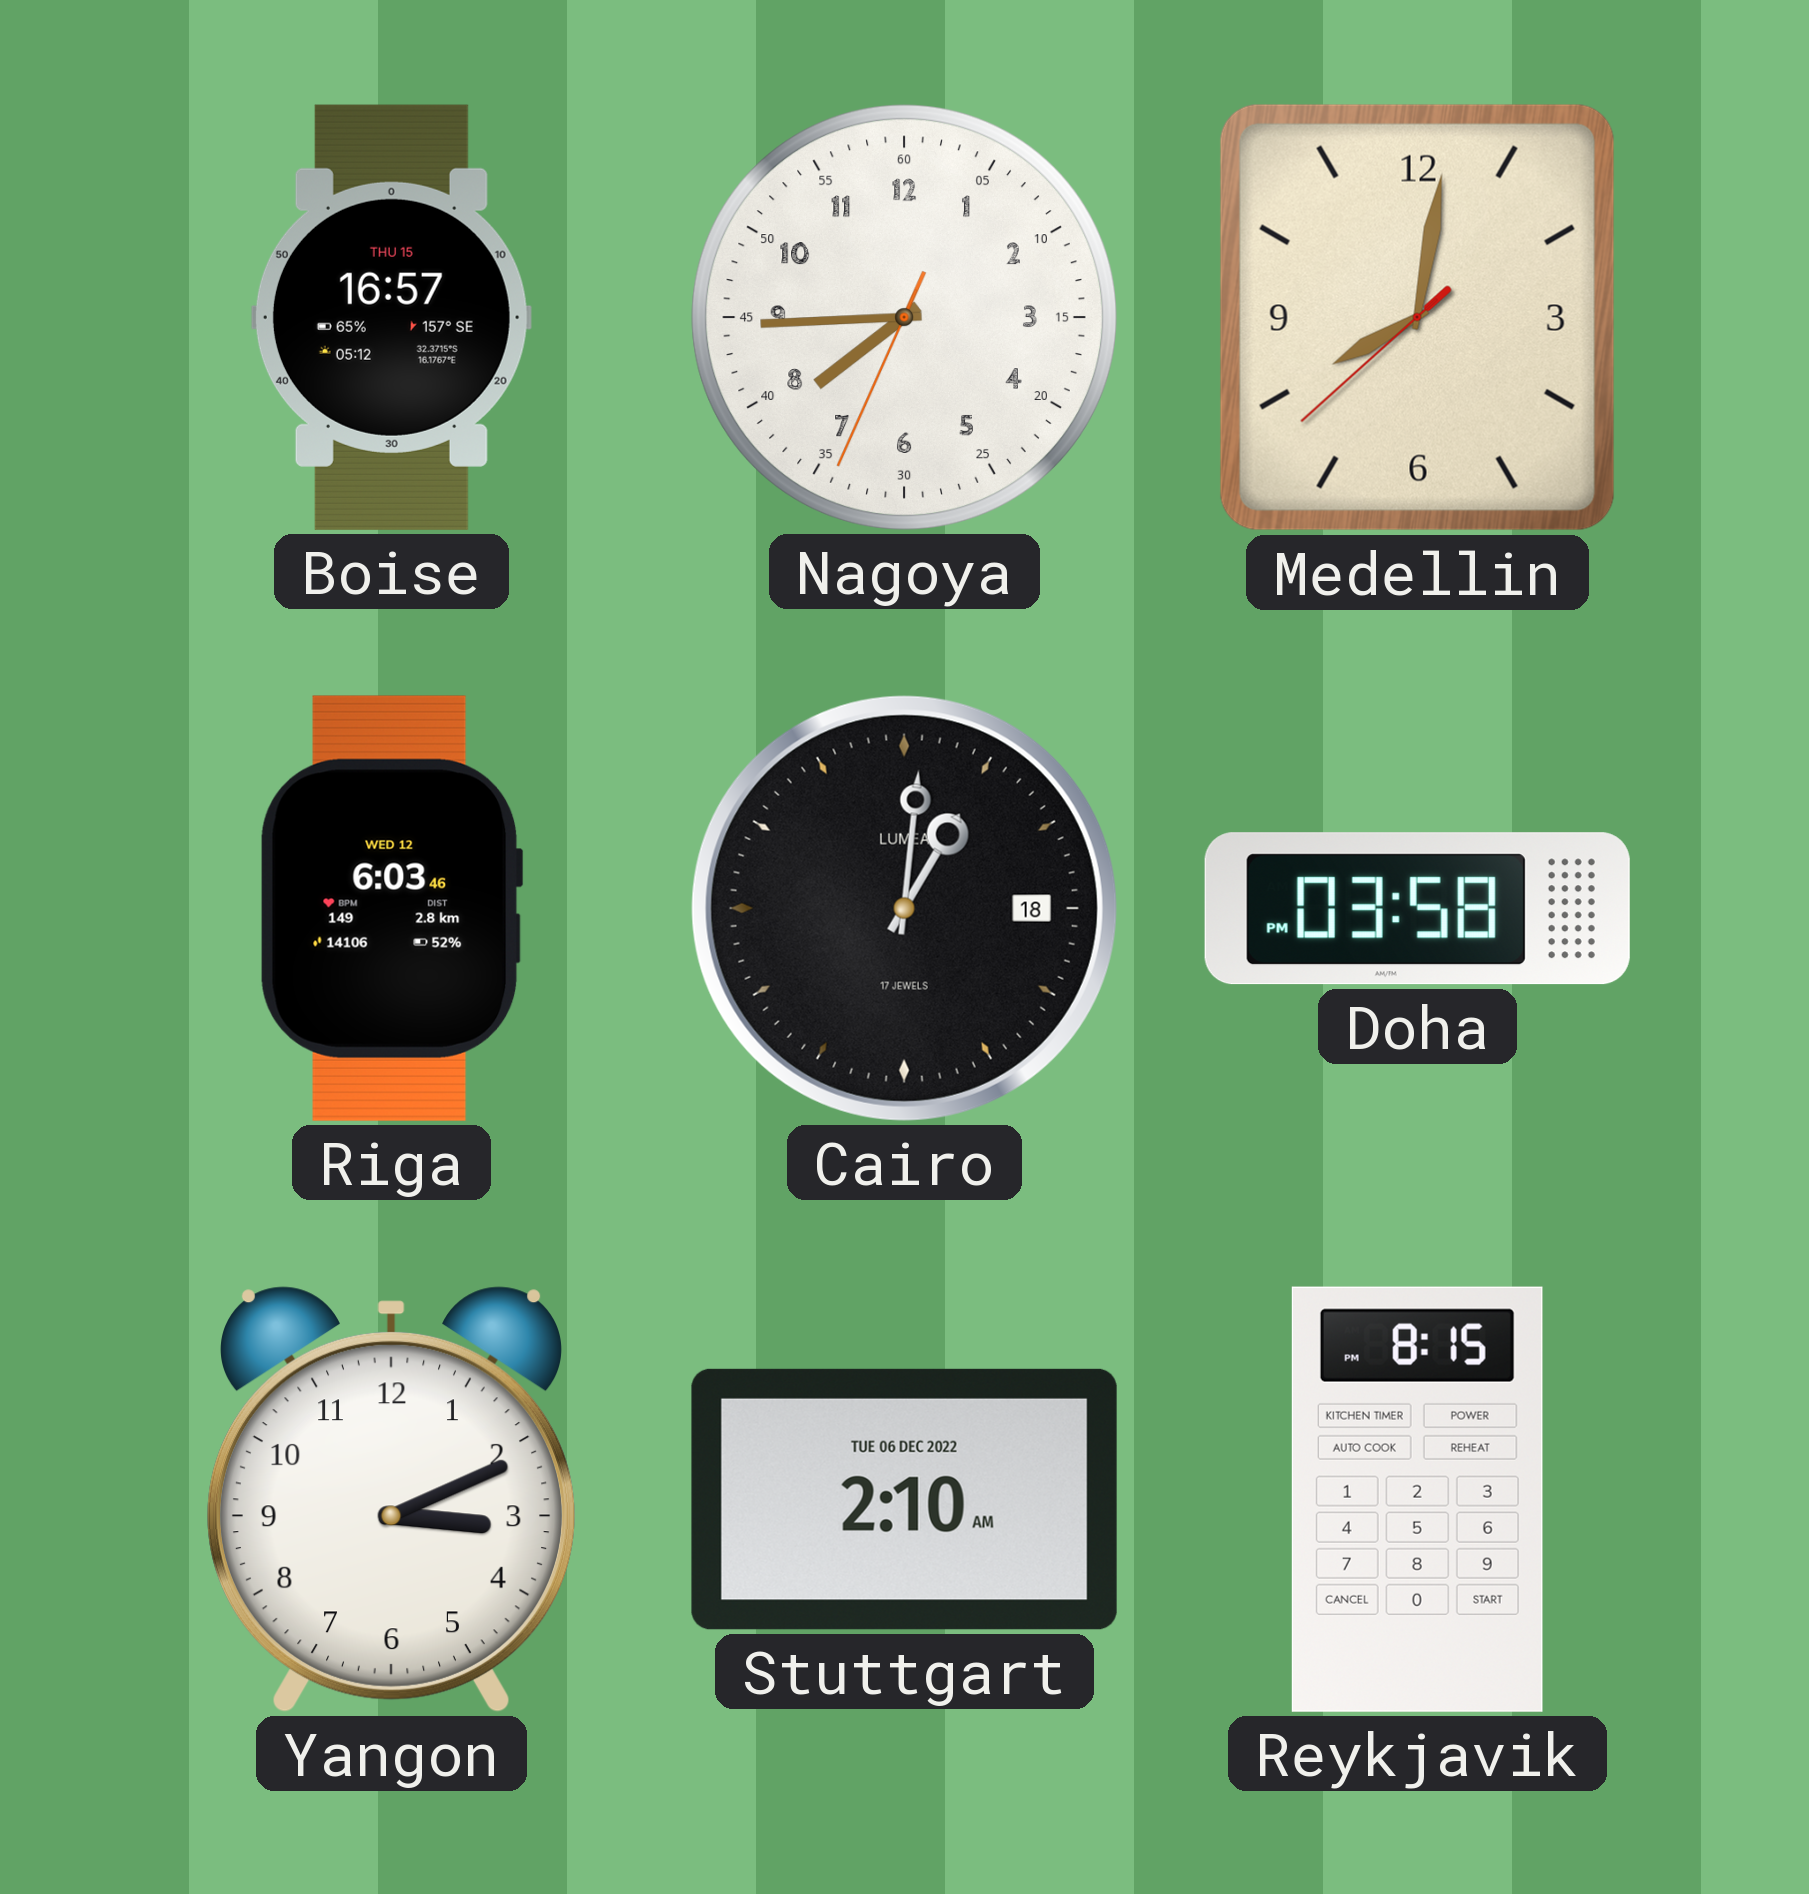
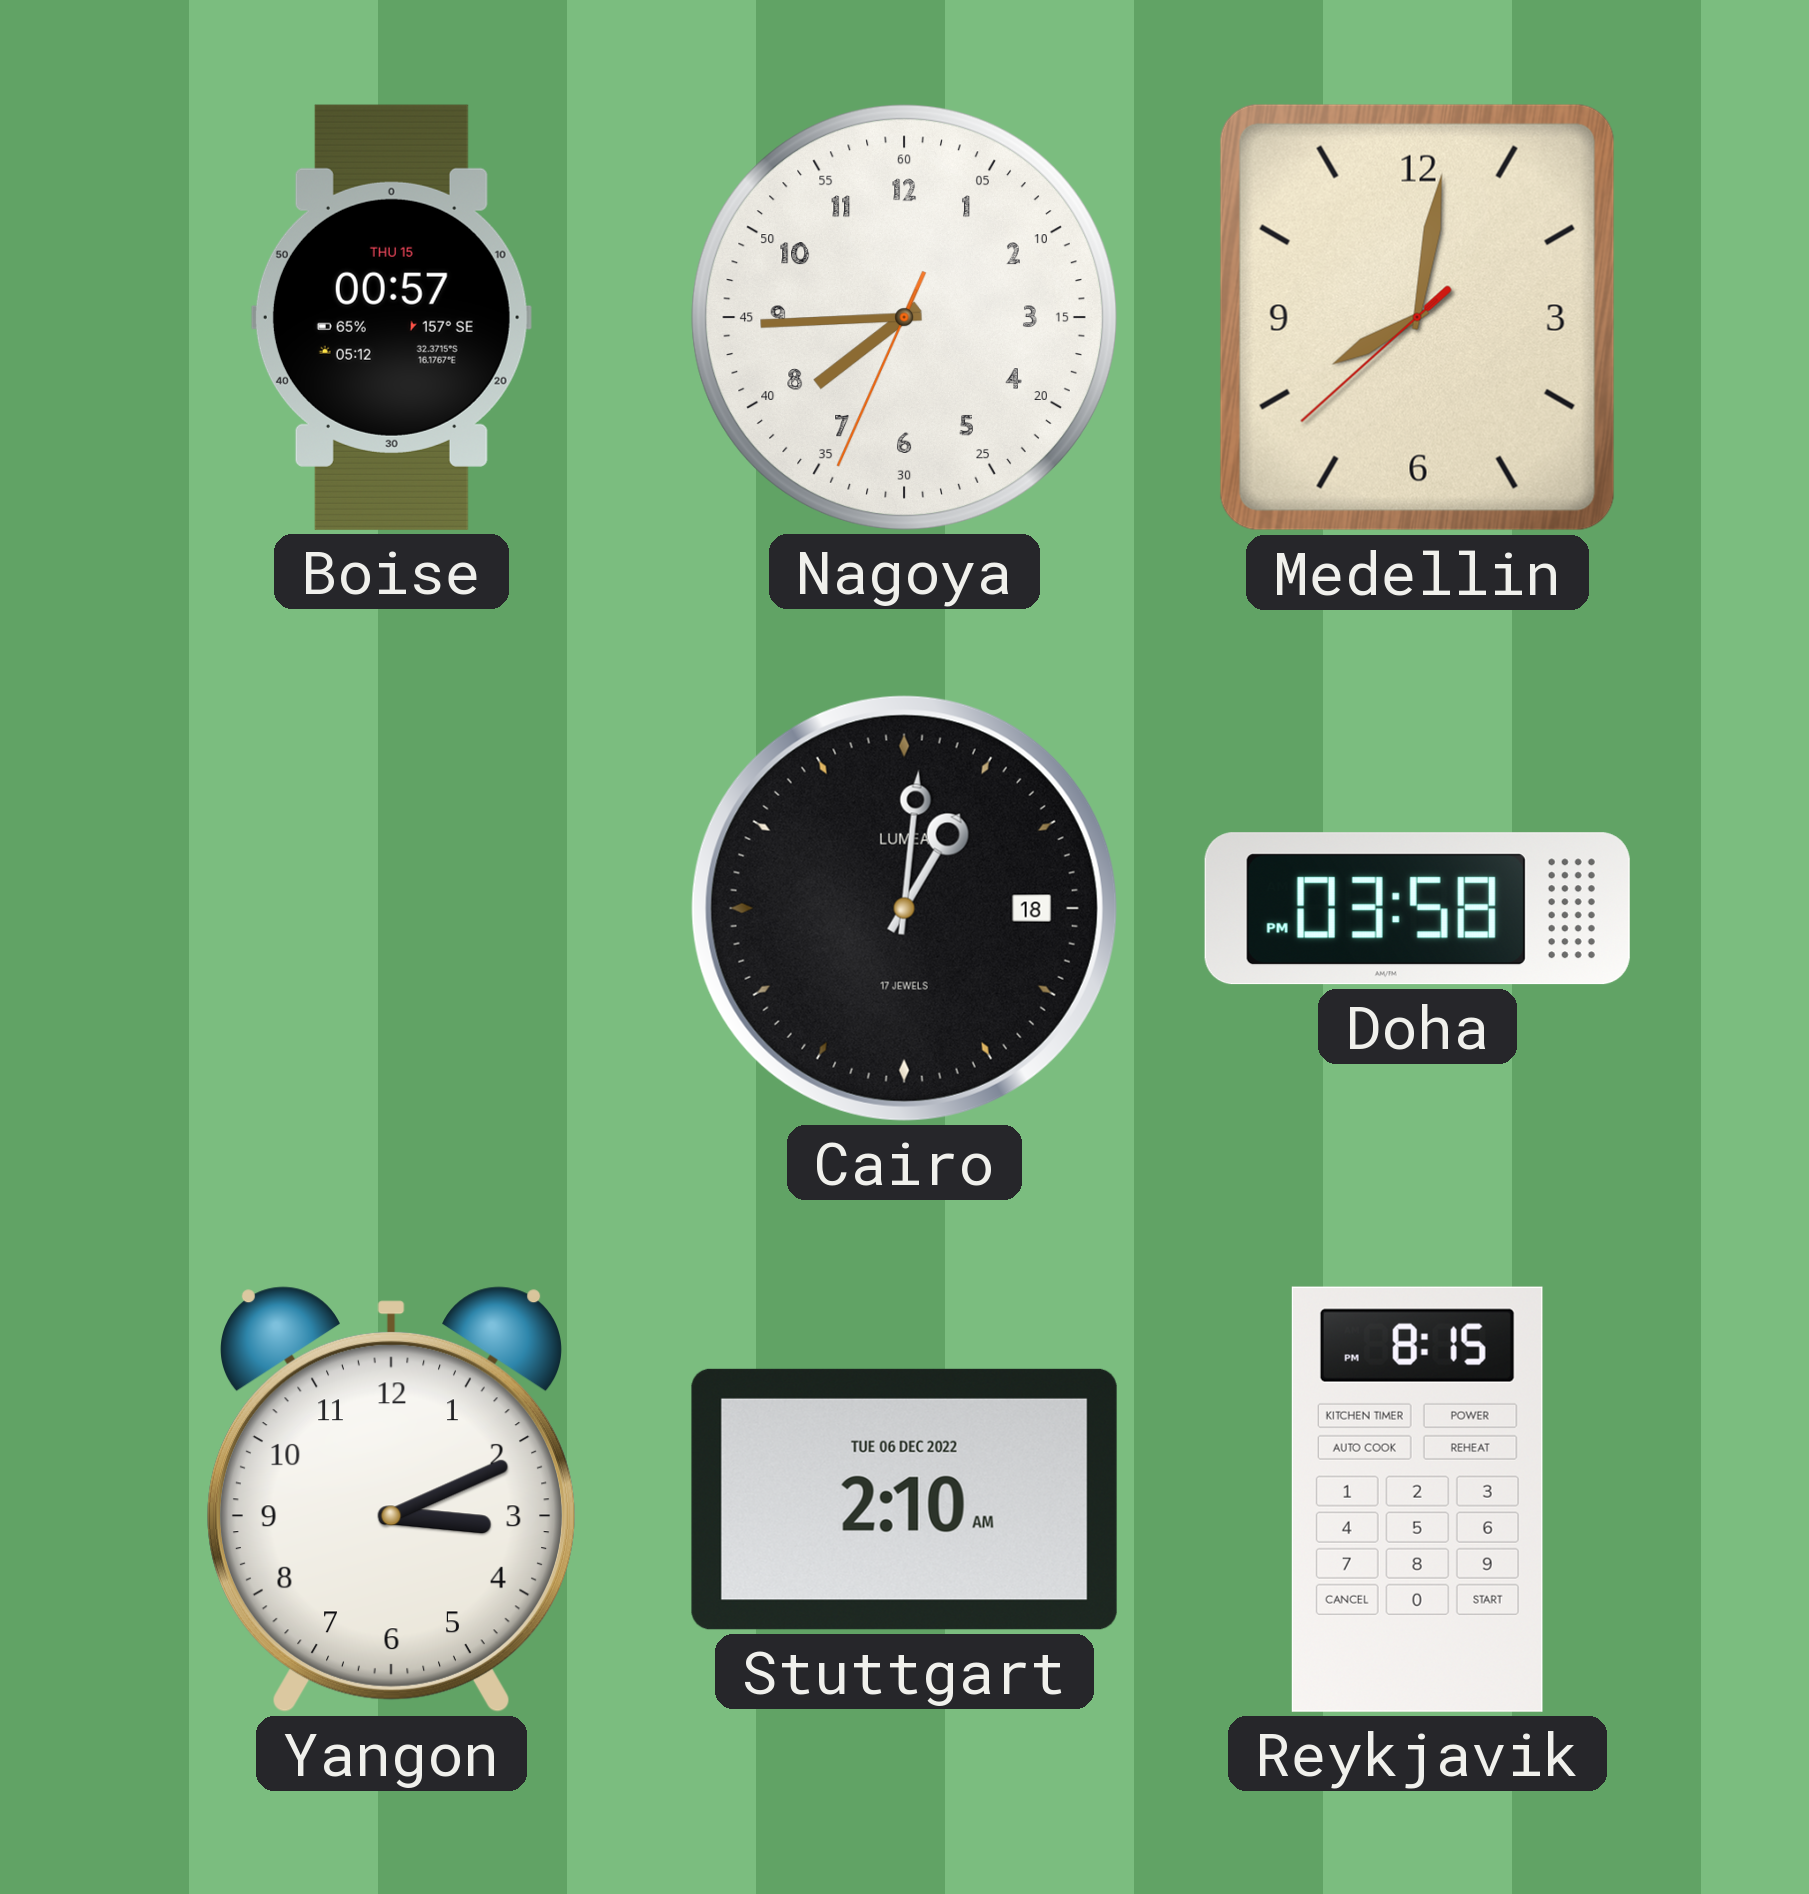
Boise: 16:57 -> 00:57
Riga: 6:03 -> none
